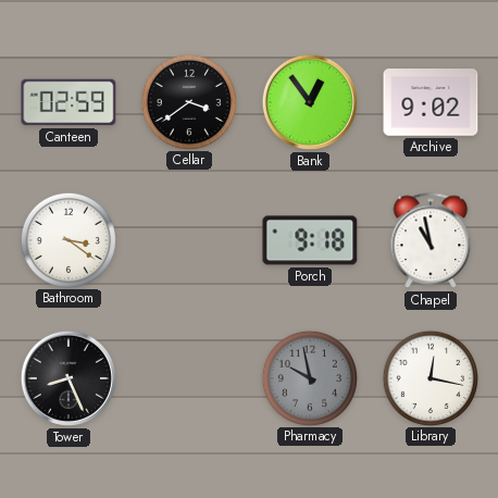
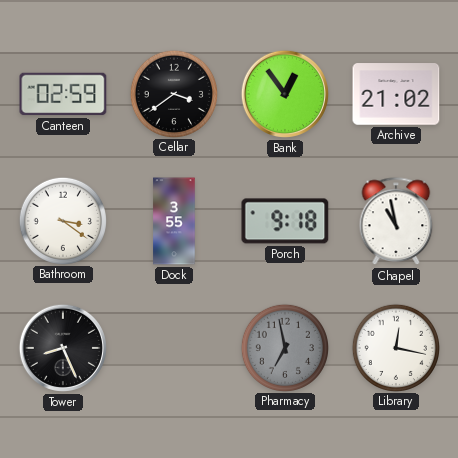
Archive: 9:02 -> 21:02
Dock: none -> 3:55
Pharmacy: 9:58 -> 6:58
